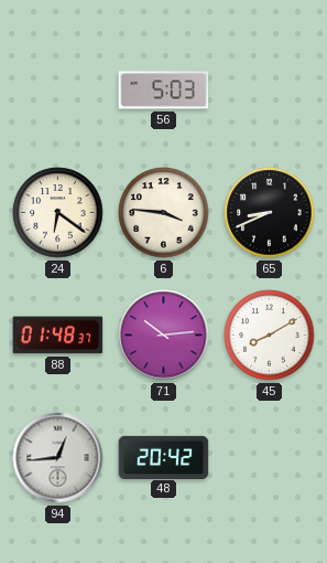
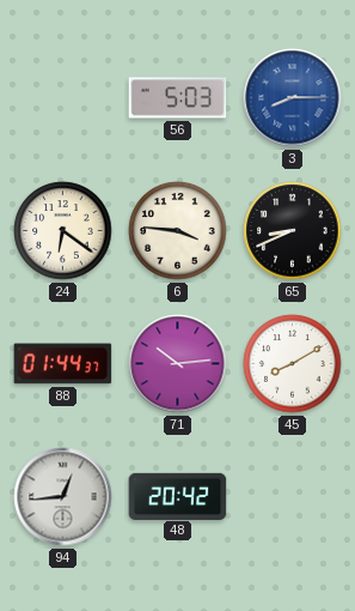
3: none -> 8:15
88: 01:48 -> 01:44
